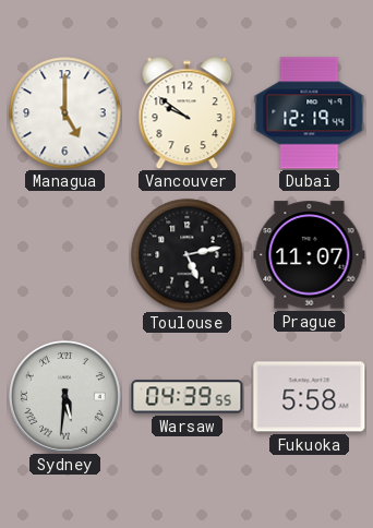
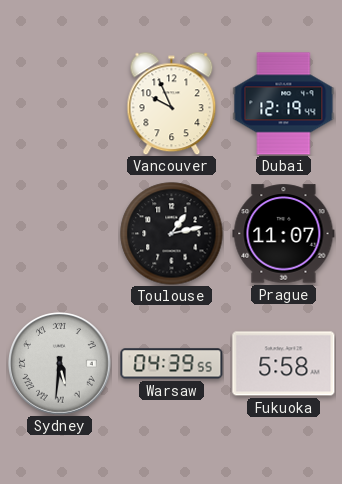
Managua: 5:00 -> none
Vancouver: 9:51 -> 9:56
Toulouse: 5:13 -> 1:13
